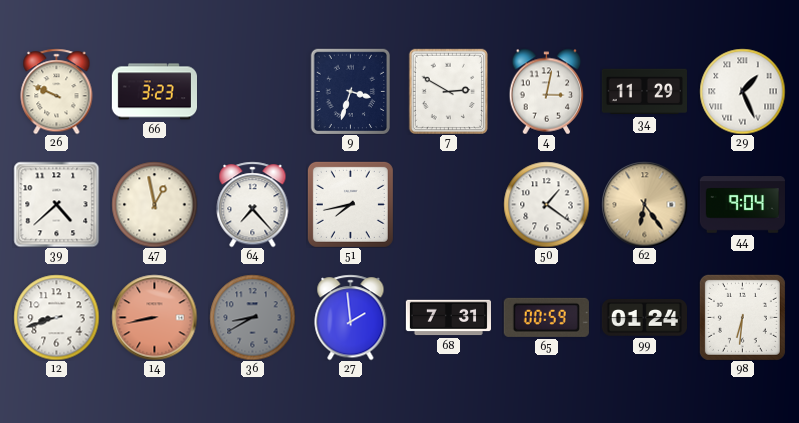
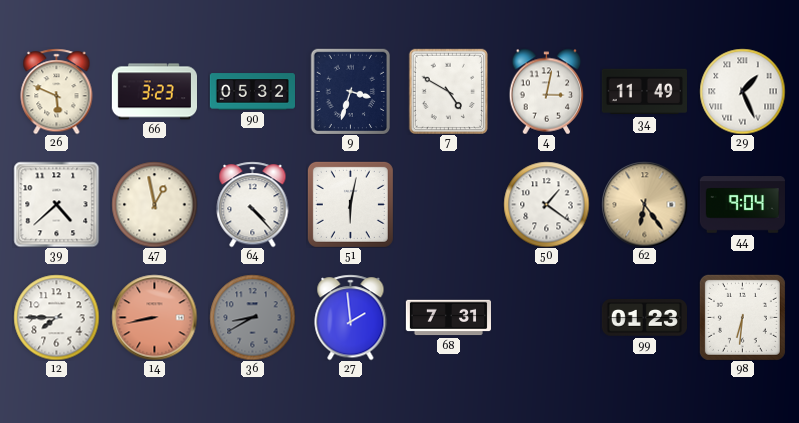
26: 9:49 -> 5:49
90: none -> 05:32
7: 2:50 -> 4:50
34: 11:29 -> 11:49
64: 7:23 -> 4:23
51: 7:43 -> 6:02
12: 8:42 -> 7:45
65: 00:59 -> none
99: 01:24 -> 01:23
